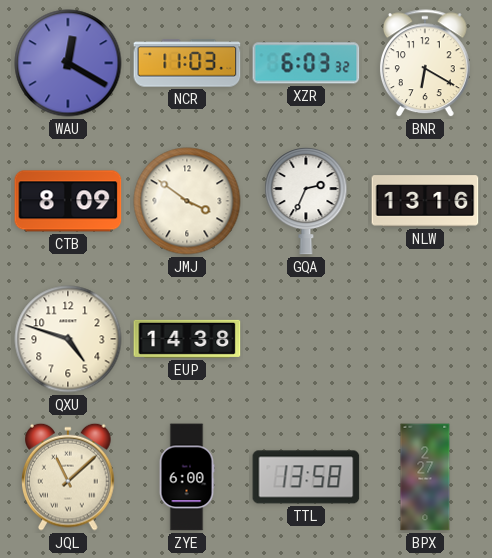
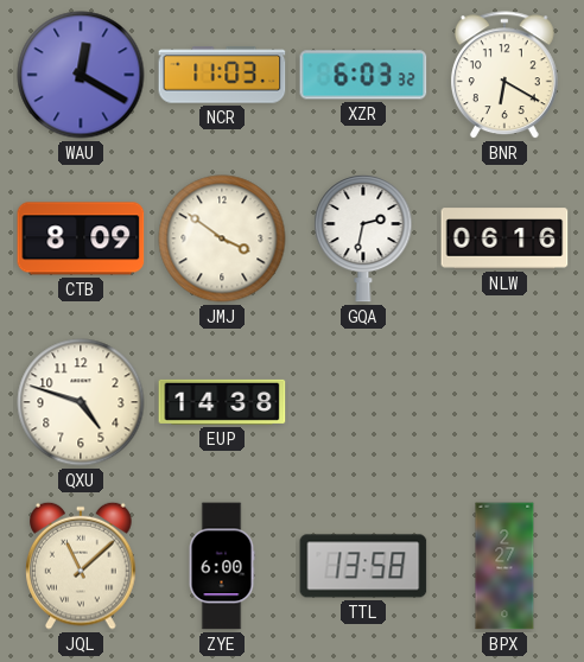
GQA: 2:34 -> 2:32
NLW: 13:16 -> 06:16
